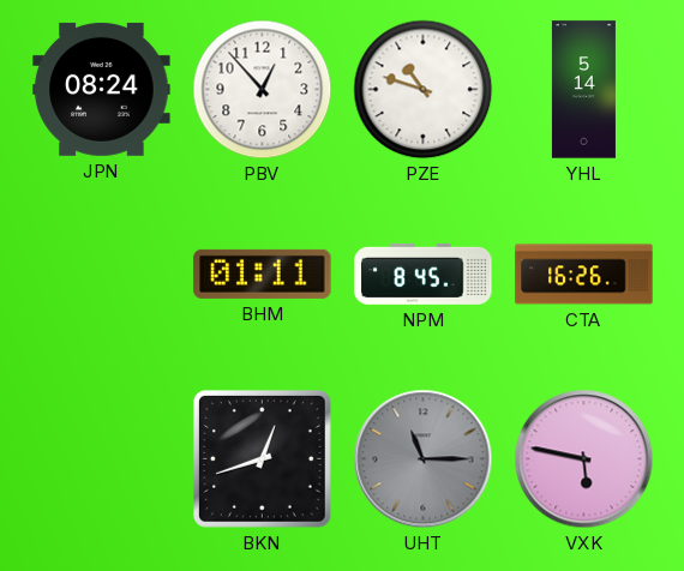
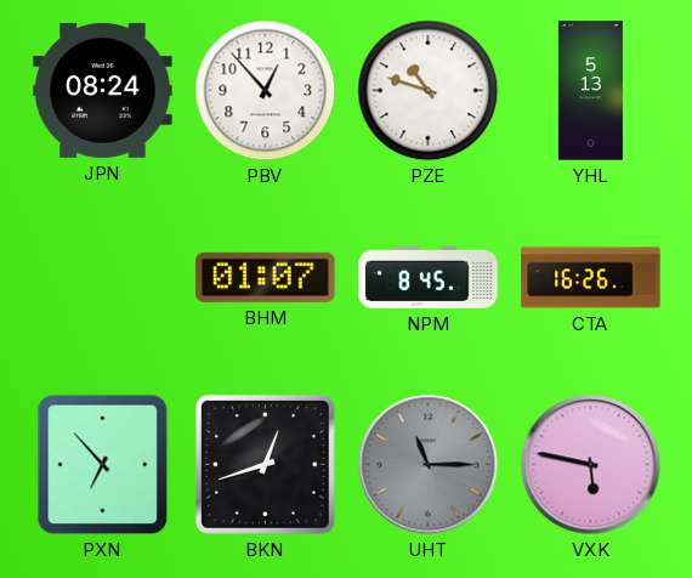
YHL: 5:14 -> 5:13
BHM: 01:11 -> 01:07
PXN: none -> 6:53
